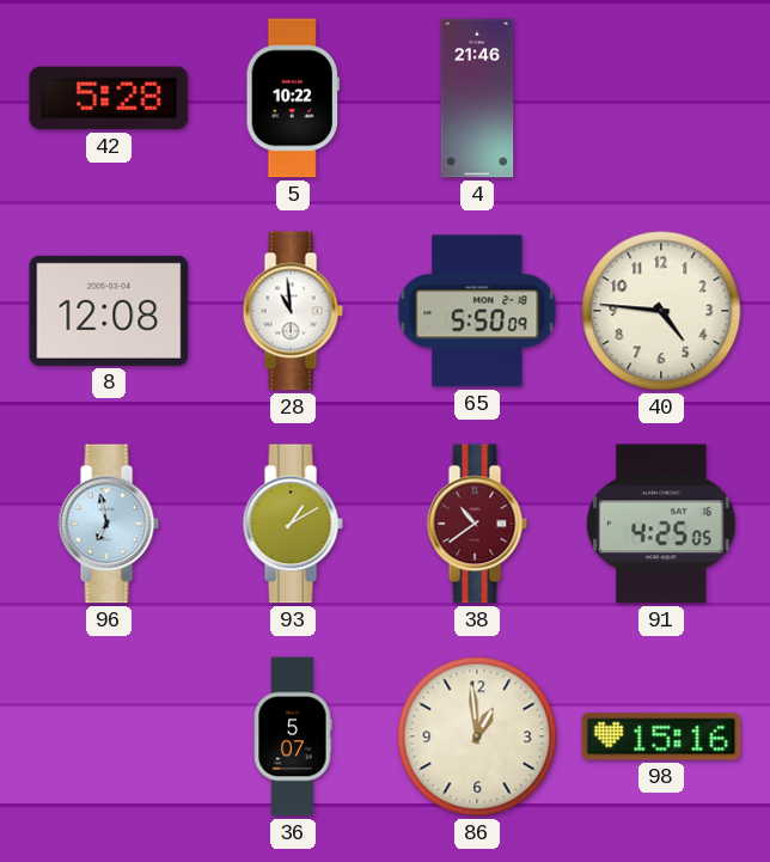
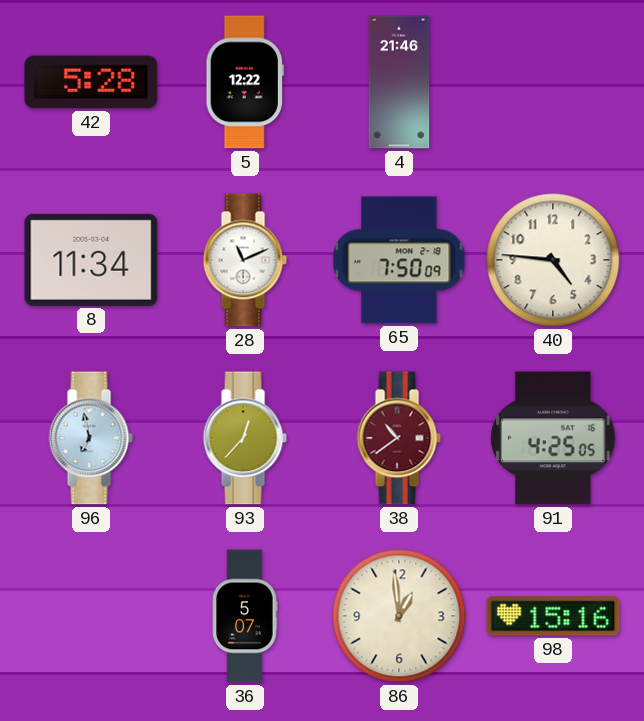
5: 10:22 -> 12:22
8: 12:08 -> 11:34
28: 10:59 -> 11:11
65: 5:50 -> 7:50
93: 1:10 -> 12:37
